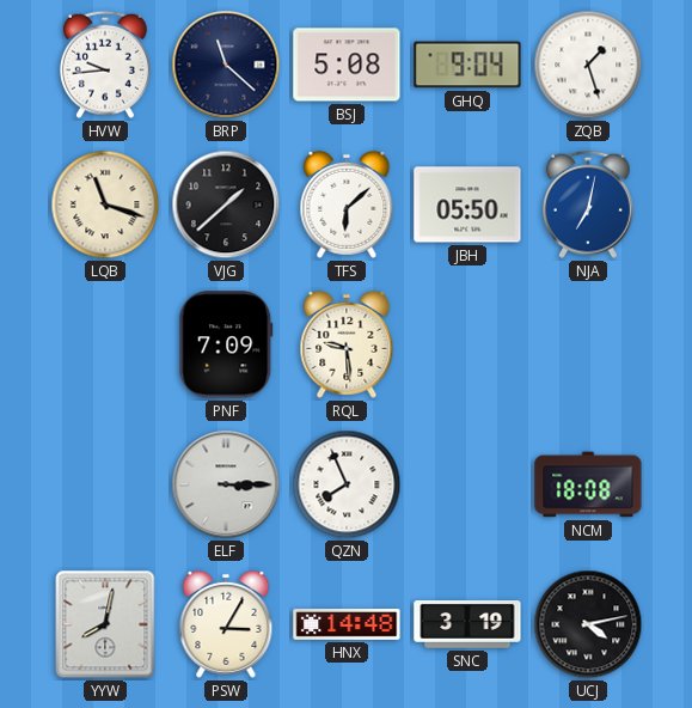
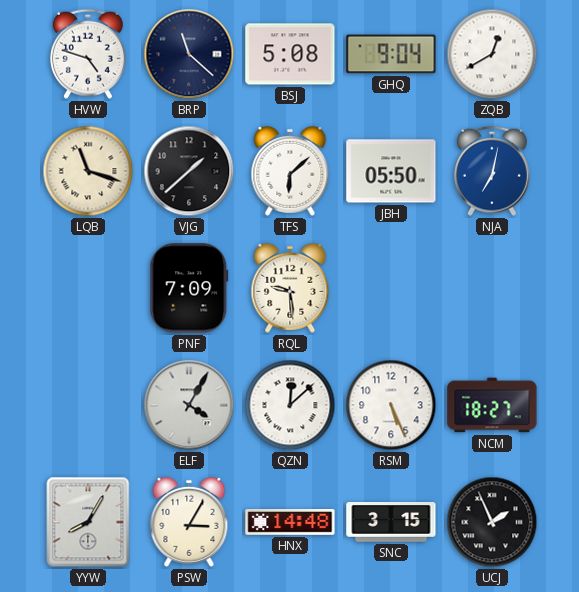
HVW: 9:44 -> 4:48
ZQB: 1:27 -> 12:40
ELF: 3:15 -> 4:05
QZN: 7:56 -> 12:08
RSM: none -> 5:26
NCM: 18:08 -> 18:27
YYW: 8:02 -> 8:05
SNC: 3:19 -> 3:15
UCJ: 4:13 -> 1:56
